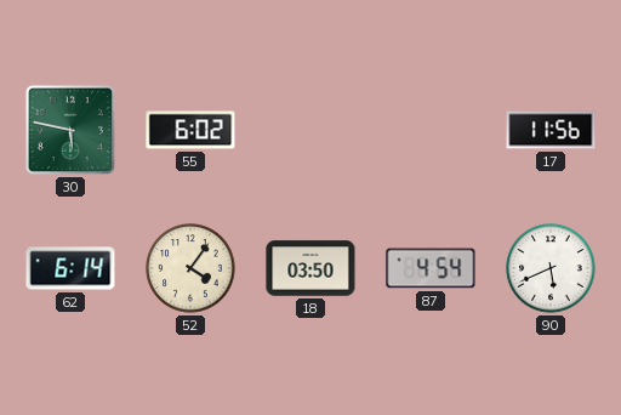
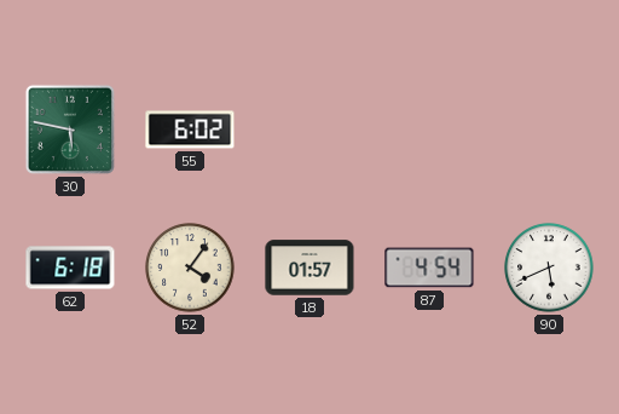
17: 11:56 -> none
62: 6:14 -> 6:18
18: 03:50 -> 01:57
